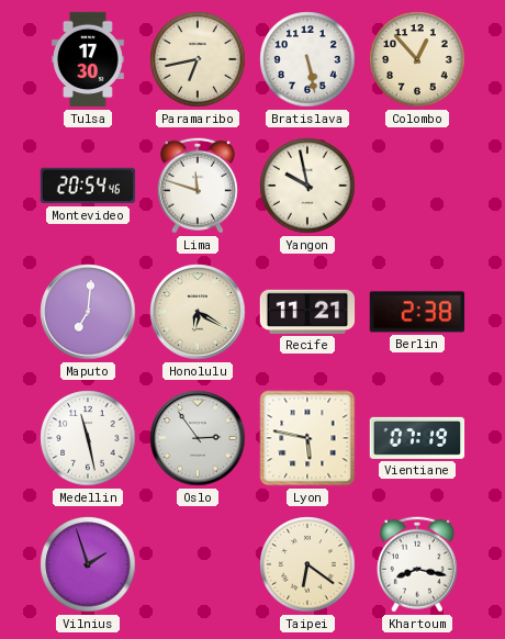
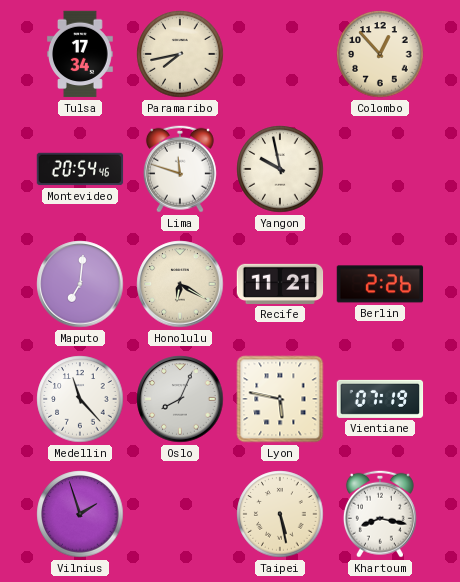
Tulsa: 17:30 -> 17:34
Paramaribo: 6:43 -> 7:43
Bratislava: 5:28 -> none
Berlin: 2:38 -> 2:26
Medellin: 11:28 -> 11:23
Oslo: 2:54 -> 8:04
Taipei: 6:21 -> 5:28
